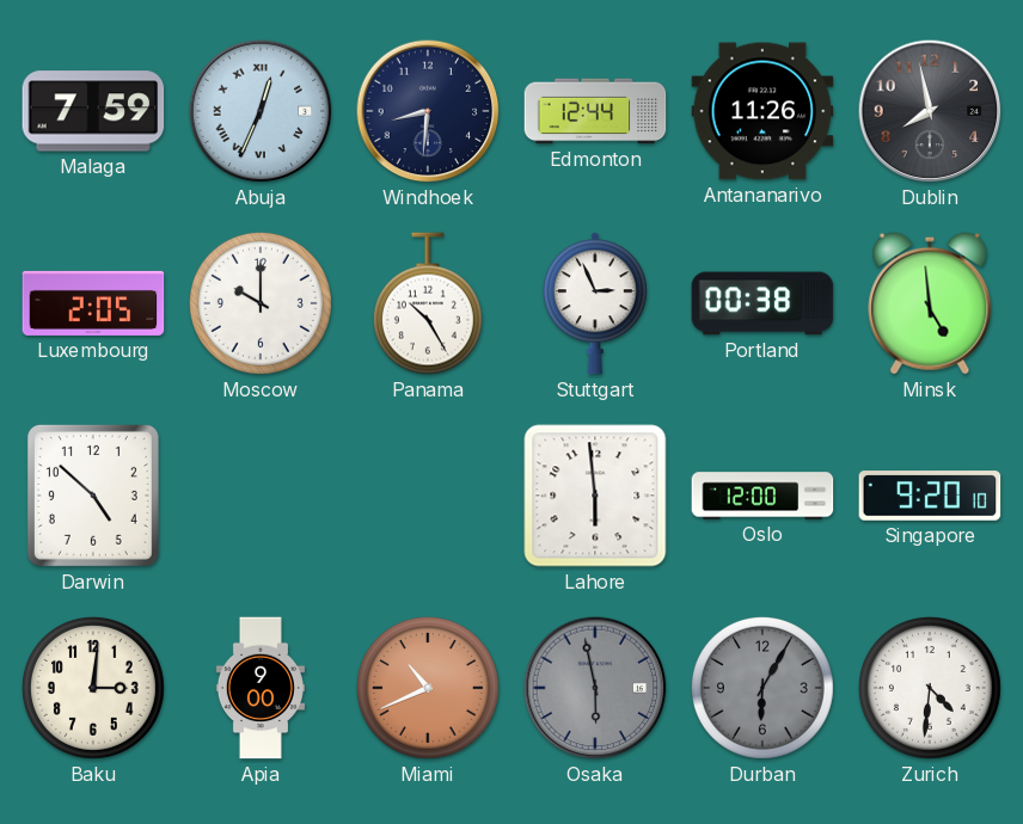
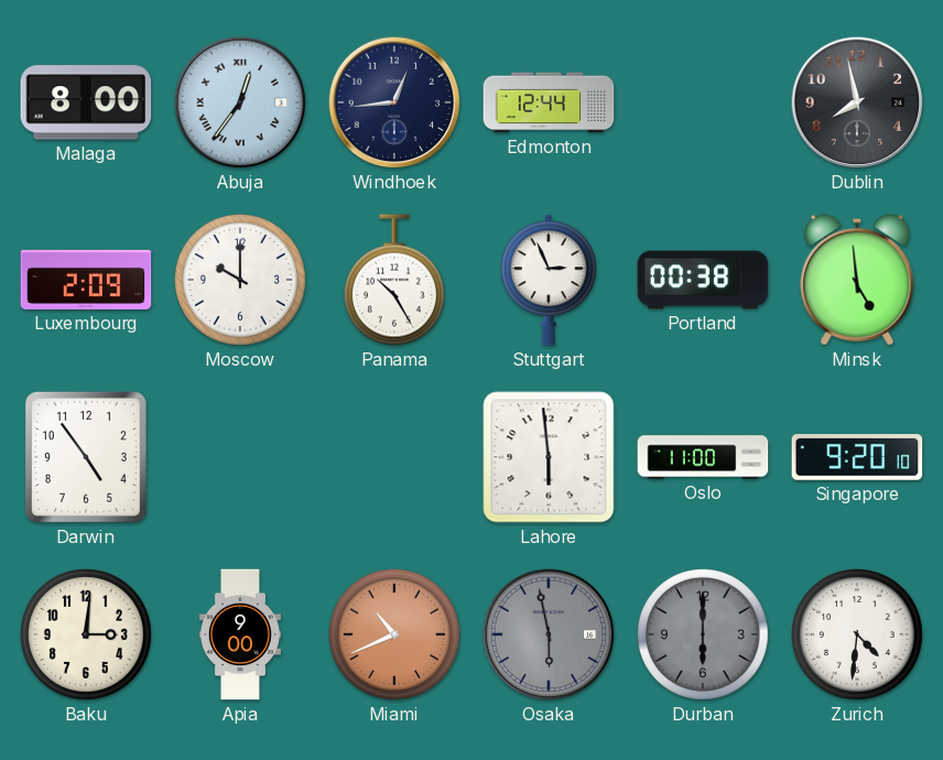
Malaga: 7:59 -> 8:00
Abuja: 12:34 -> 12:36
Windhoek: 8:31 -> 12:44
Antananarivo: 11:26 -> none
Luxembourg: 2:05 -> 2:09
Darwin: 4:52 -> 4:54
Oslo: 12:00 -> 11:00
Durban: 6:05 -> 6:00
